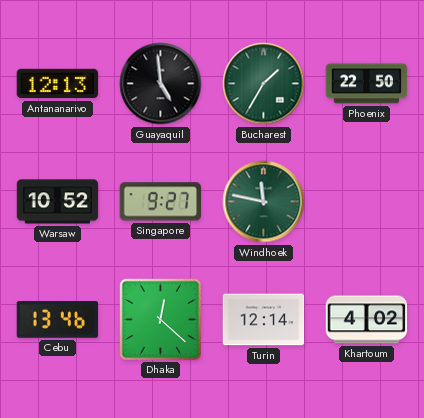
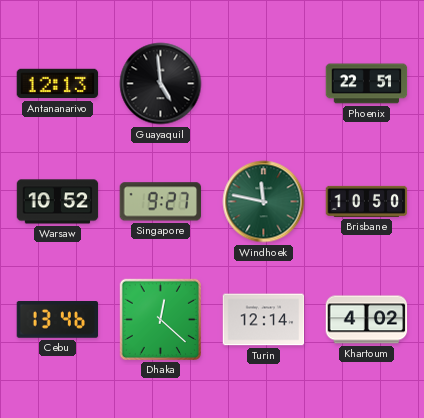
Bucharest: 1:35 -> none
Phoenix: 22:50 -> 22:51
Brisbane: none -> 10:50
